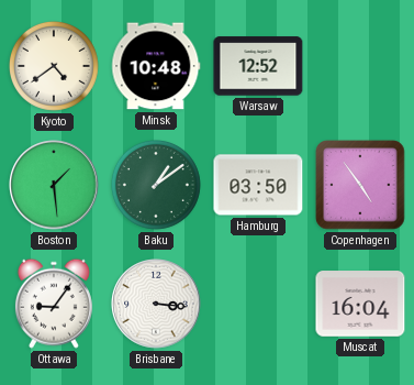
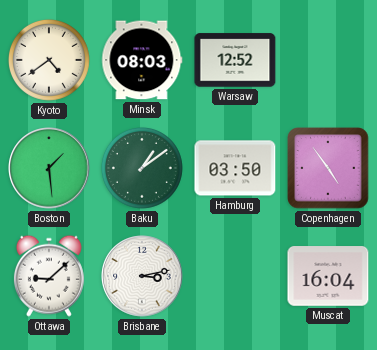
Minsk: 10:48 -> 08:03
Ottawa: 9:06 -> 9:08
Brisbane: 3:16 -> 3:13
